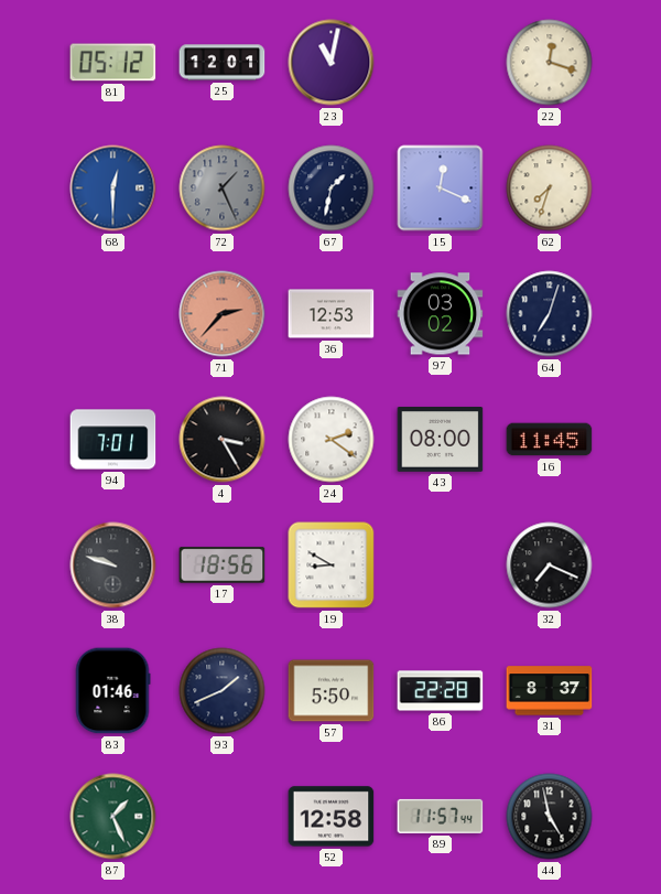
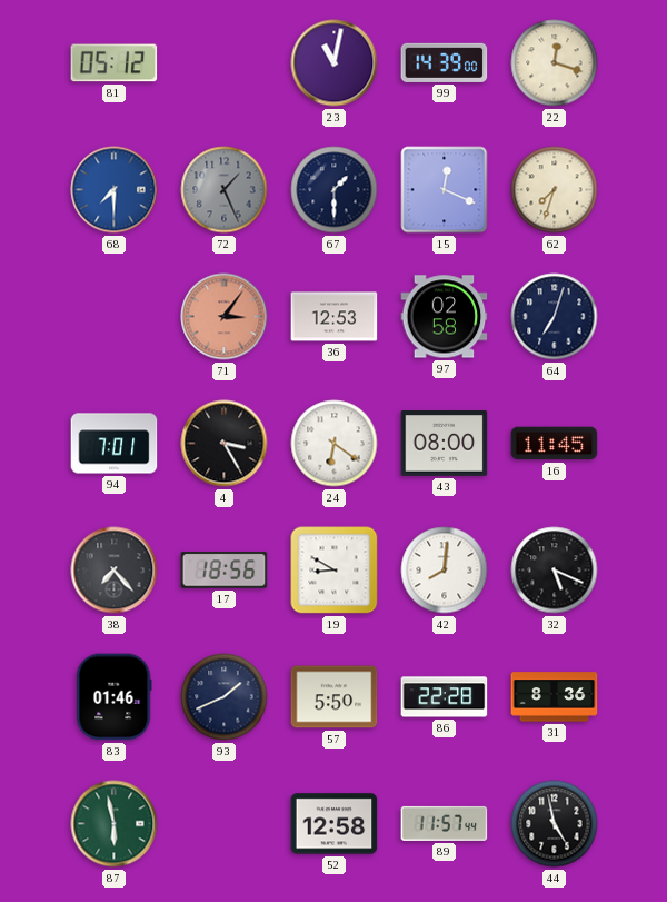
25: 12:01 -> none
99: none -> 14:39
68: 12:30 -> 7:30
67: 1:32 -> 1:30
71: 2:37 -> 3:06
97: 03:02 -> 02:58
24: 2:21 -> 6:21
38: 9:48 -> 7:23
42: none -> 8:01
32: 7:19 -> 5:19
31: 8:37 -> 8:36
87: 1:26 -> 5:58
